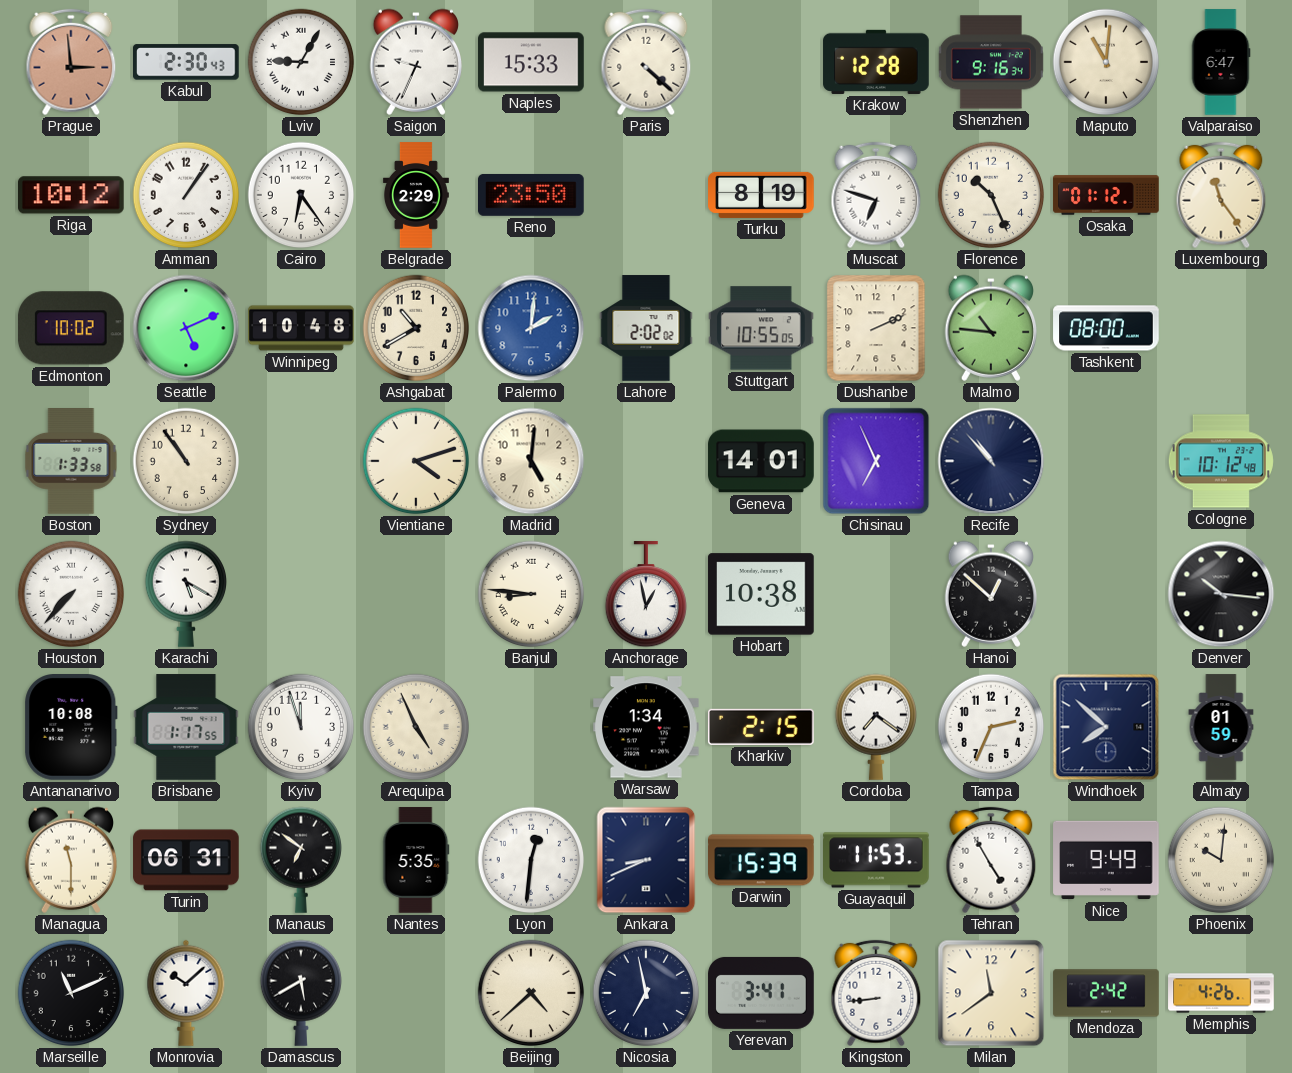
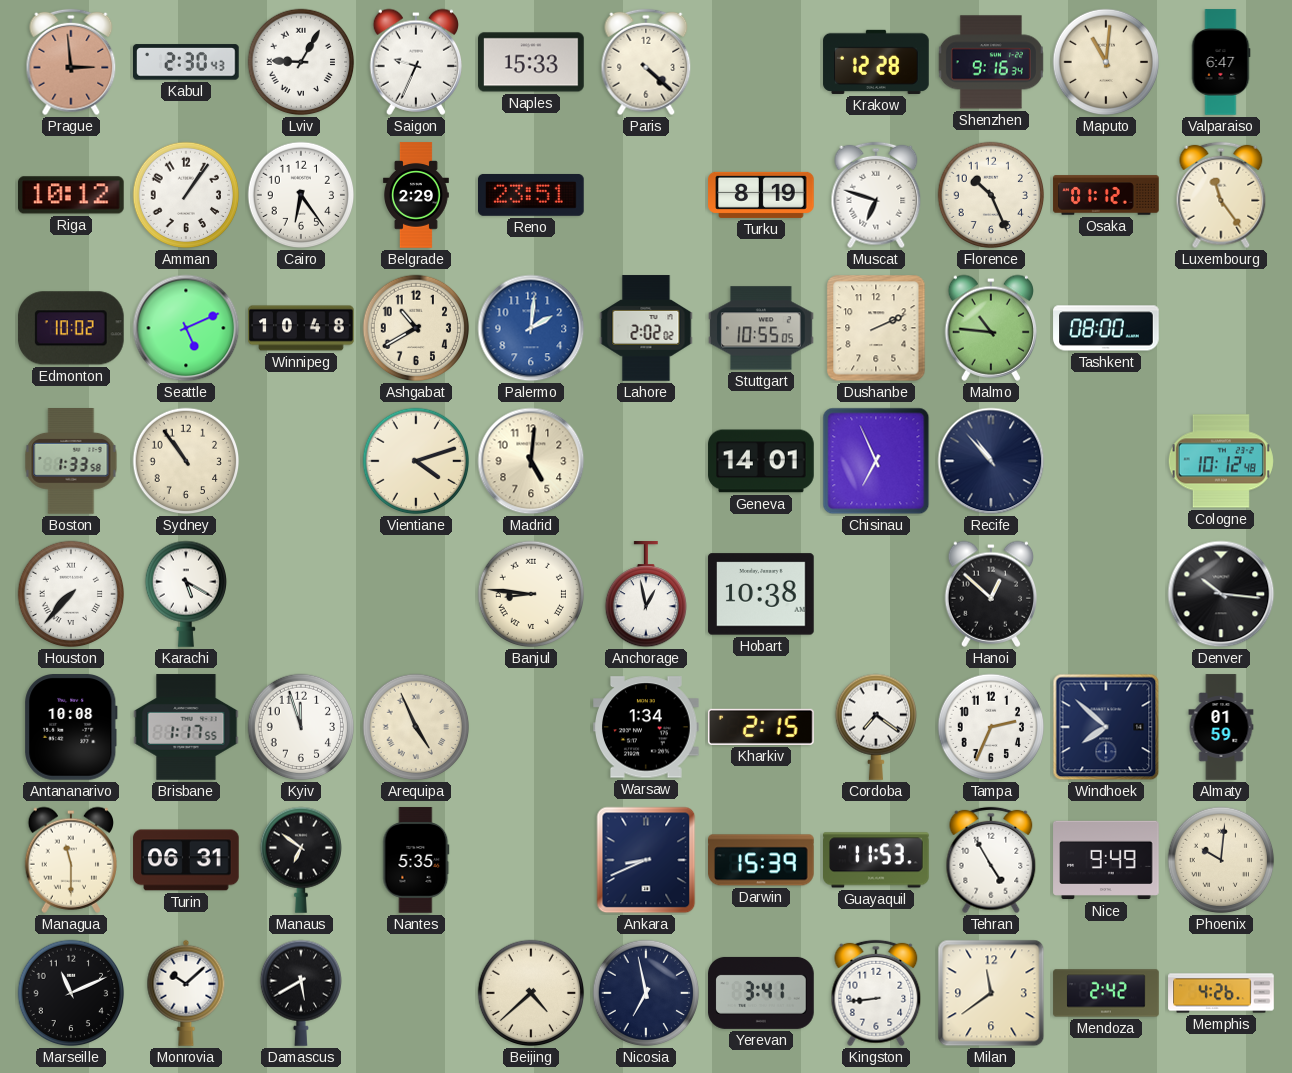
Reno: 23:50 -> 23:51
Lyon: 12:31 -> none
